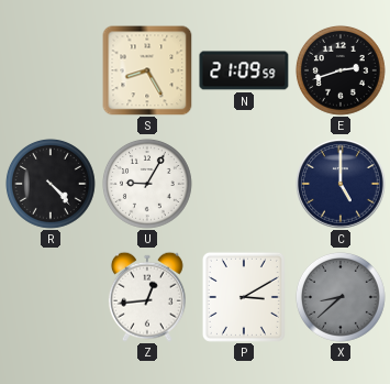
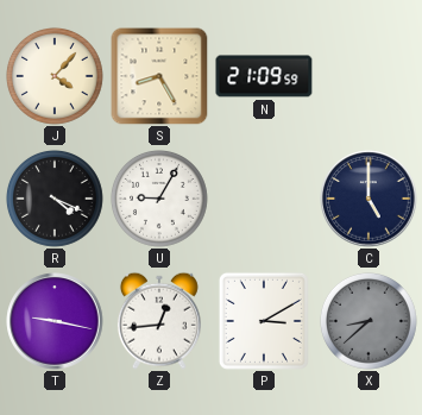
J: none -> 4:07
E: 2:42 -> none
R: 4:23 -> 4:19
T: none -> 9:17
